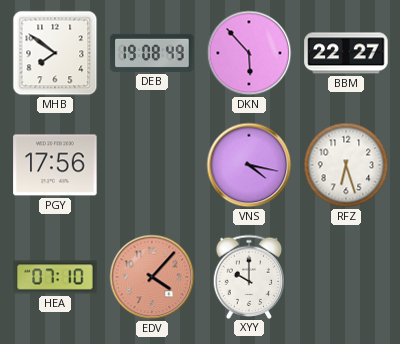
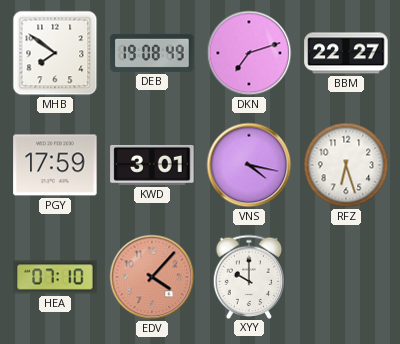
DKN: 5:53 -> 7:12
PGY: 17:56 -> 17:59
KWD: none -> 3:01
